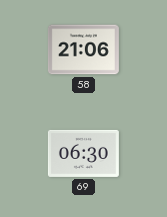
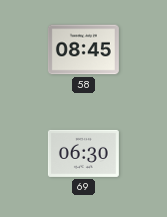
58: 21:06 -> 08:45
